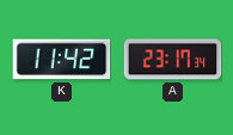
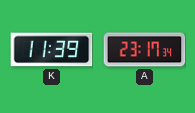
K: 11:42 -> 11:39
